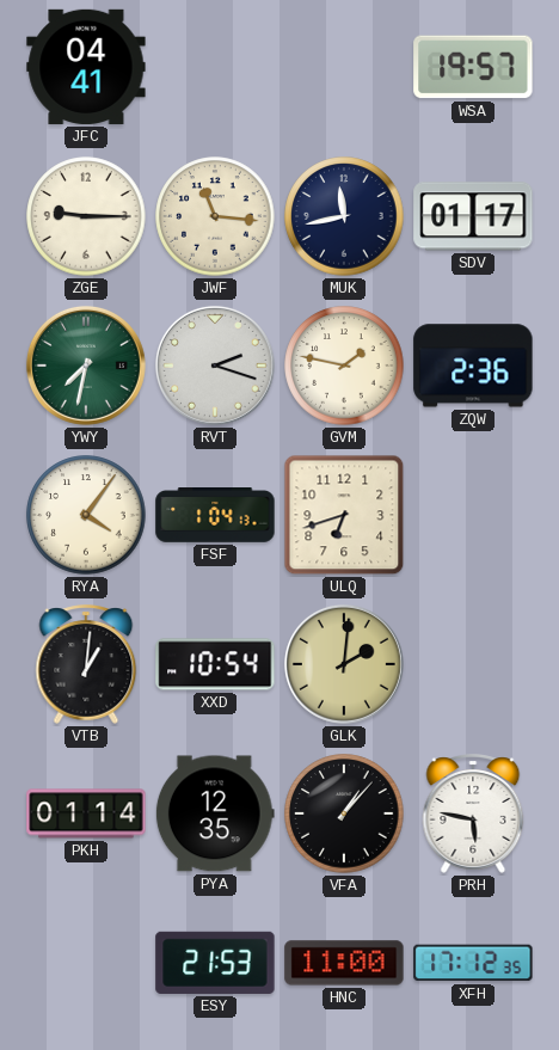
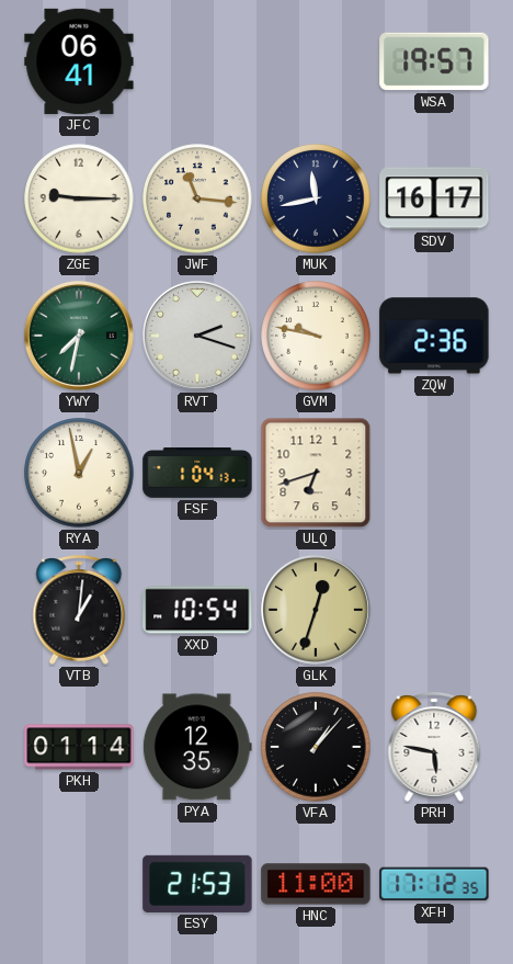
JFC: 04:41 -> 06:41
SDV: 01:17 -> 16:17
GVM: 1:47 -> 9:47
RYA: 4:06 -> 12:58
GLK: 2:01 -> 12:33
